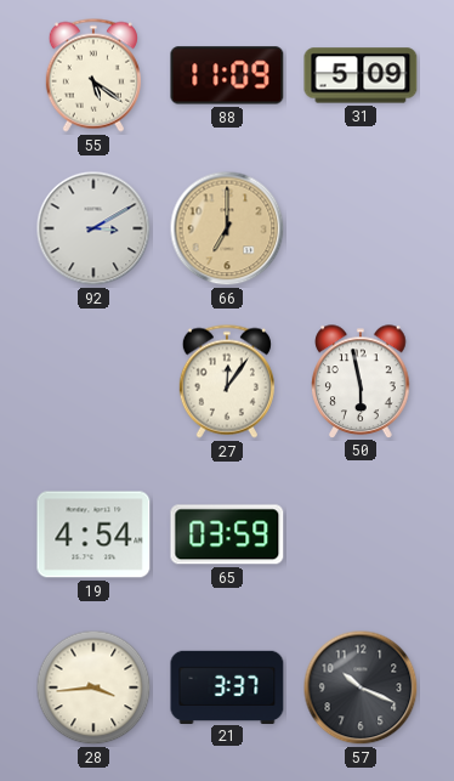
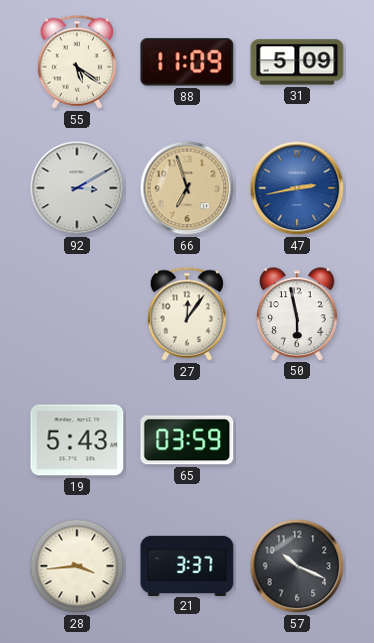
66: 7:00 -> 6:57
47: none -> 2:43
19: 4:54 -> 5:43
